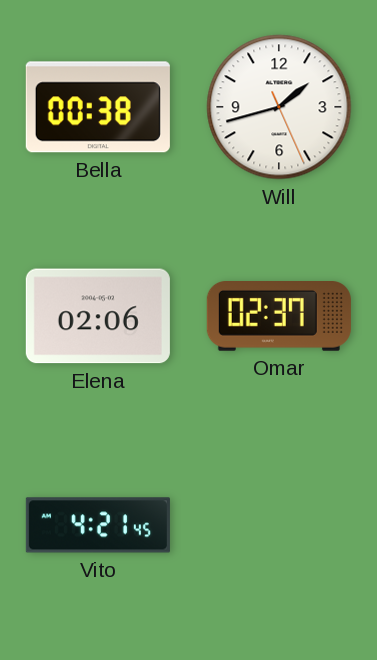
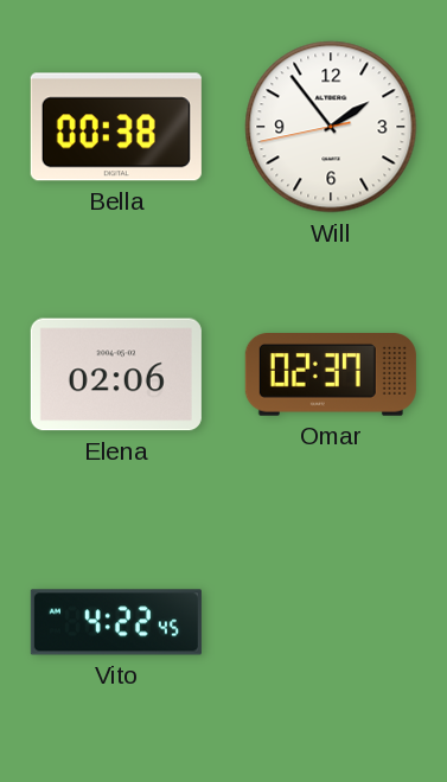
Will: 1:42 -> 1:53
Vito: 4:21 -> 4:22
